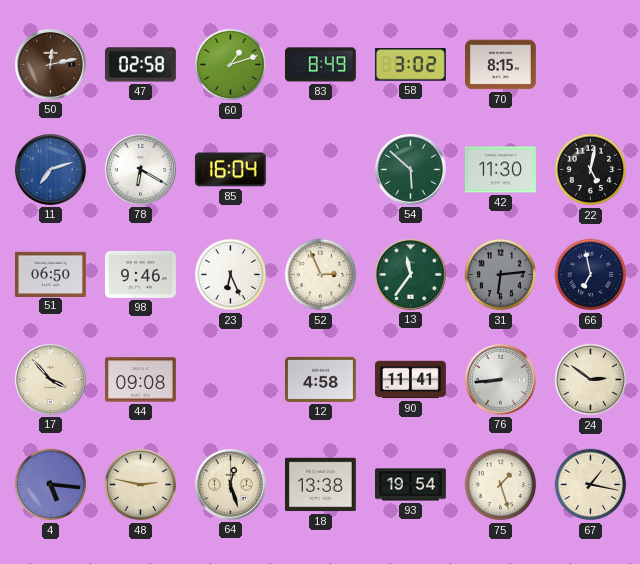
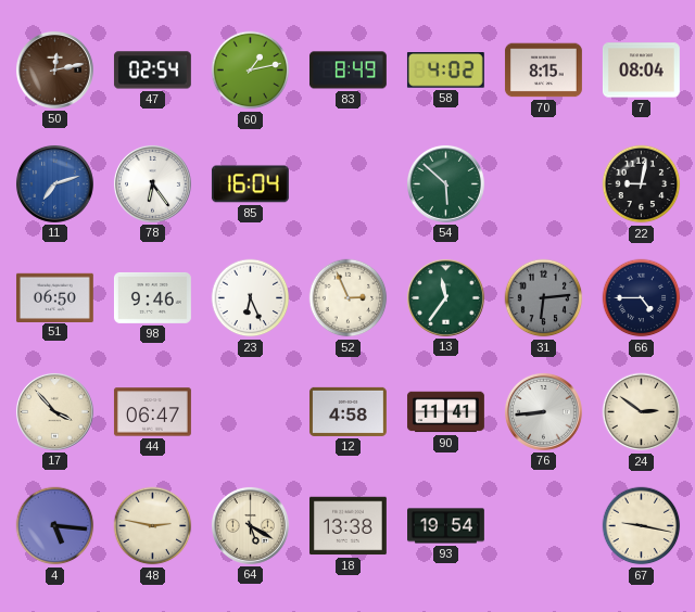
47: 02:58 -> 02:54
60: 1:12 -> 1:13
58: 3:02 -> 4:02
7: none -> 08:04
78: 6:20 -> 6:24
42: 11:30 -> none
22: 5:02 -> 9:02
66: 6:58 -> 4:45
44: 09:08 -> 06:47
64: 12:27 -> 5:20
75: 1:27 -> none
67: 1:17 -> 9:17
